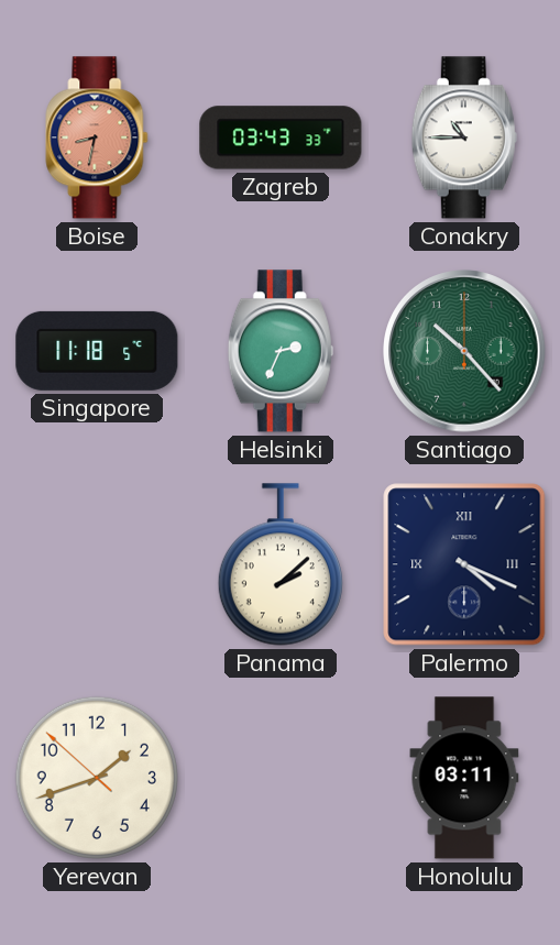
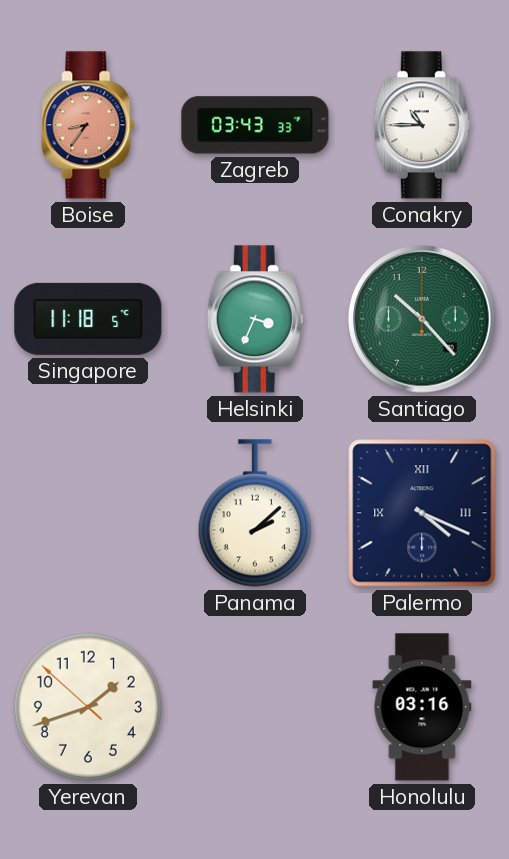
Boise: 8:32 -> 8:36
Helsinki: 2:34 -> 3:34
Honolulu: 03:11 -> 03:16
